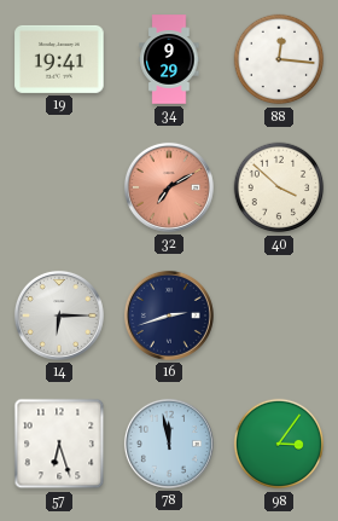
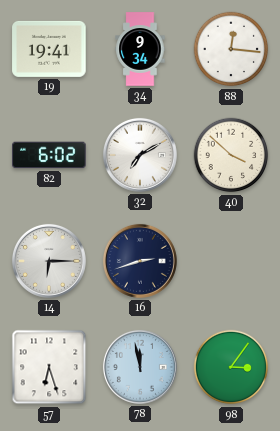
34: 9:29 -> 9:34
82: none -> 6:02
32 dial: salmon -> white
